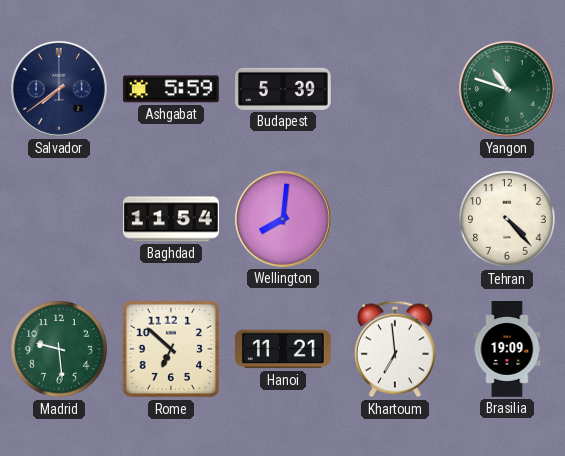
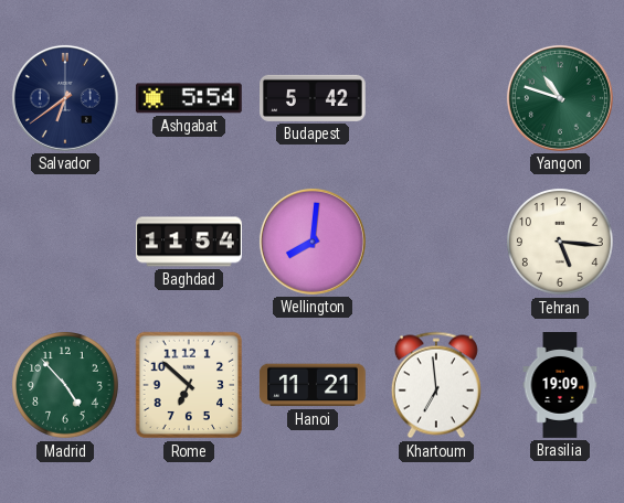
Salvador: 7:39 -> 6:39
Ashgabat: 5:59 -> 5:54
Budapest: 5:39 -> 5:42
Tehran: 4:23 -> 5:16
Madrid: 9:29 -> 4:53
